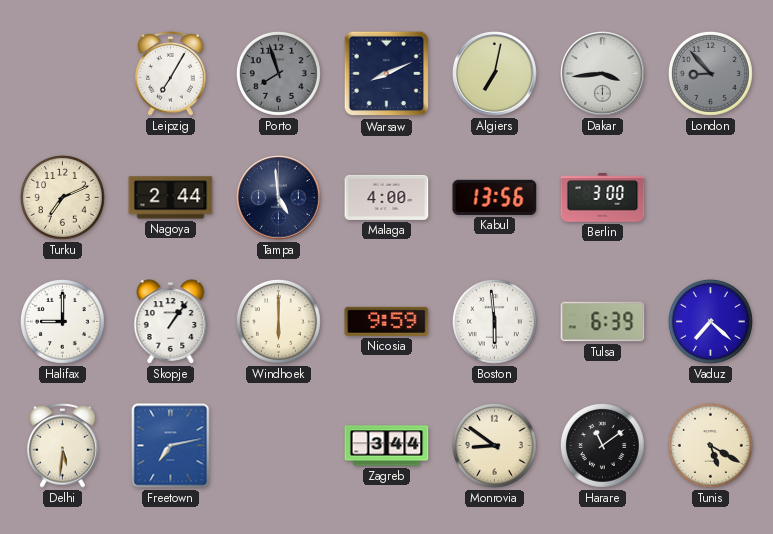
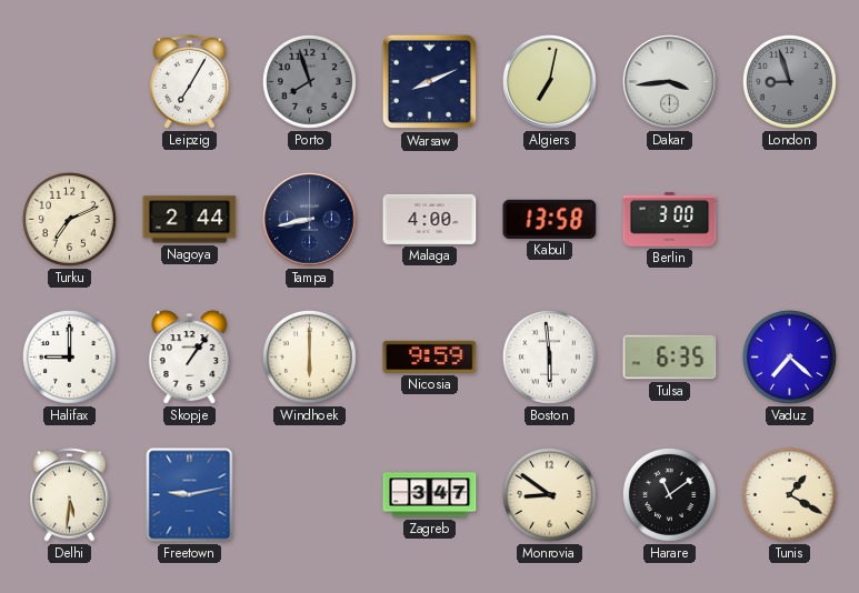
London: 8:53 -> 8:57
Tampa: 4:59 -> 8:43
Kabul: 13:56 -> 13:58
Tulsa: 6:39 -> 6:35
Freetown: 7:13 -> 9:13
Zagreb: 3:44 -> 3:47
Tunis: 5:20 -> 1:20
